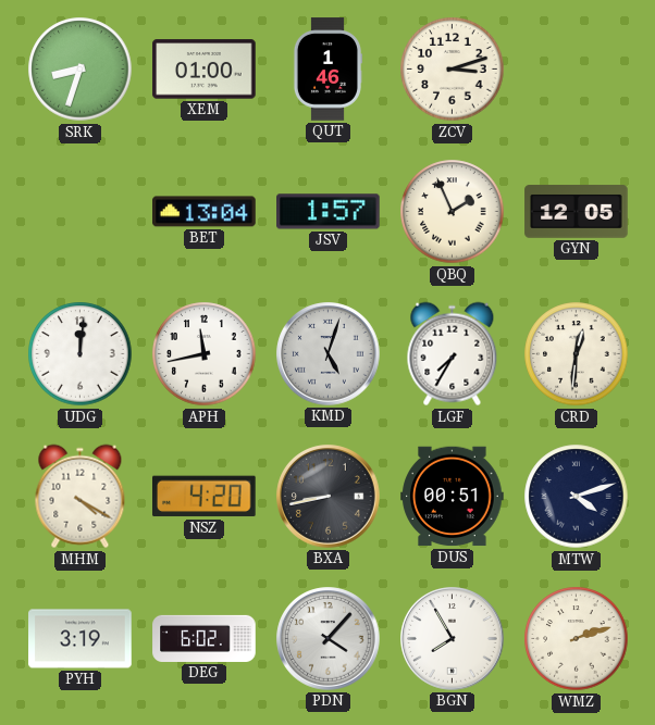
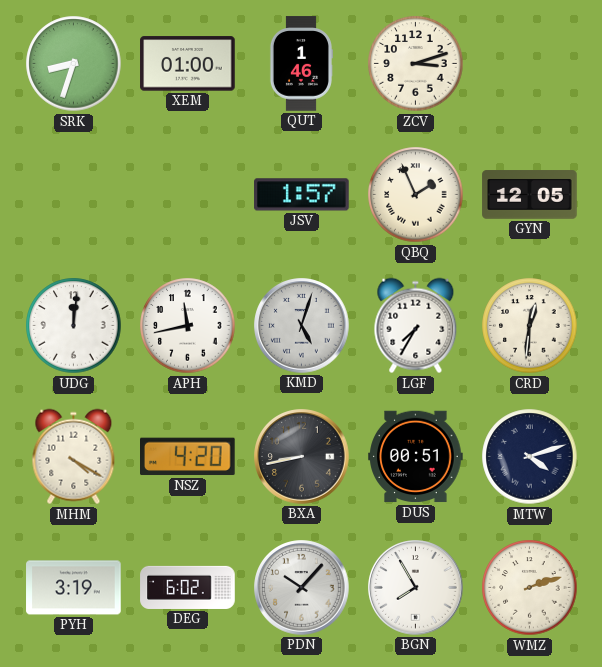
BET: 13:04 -> none
PDN: 4:07 -> 10:07
